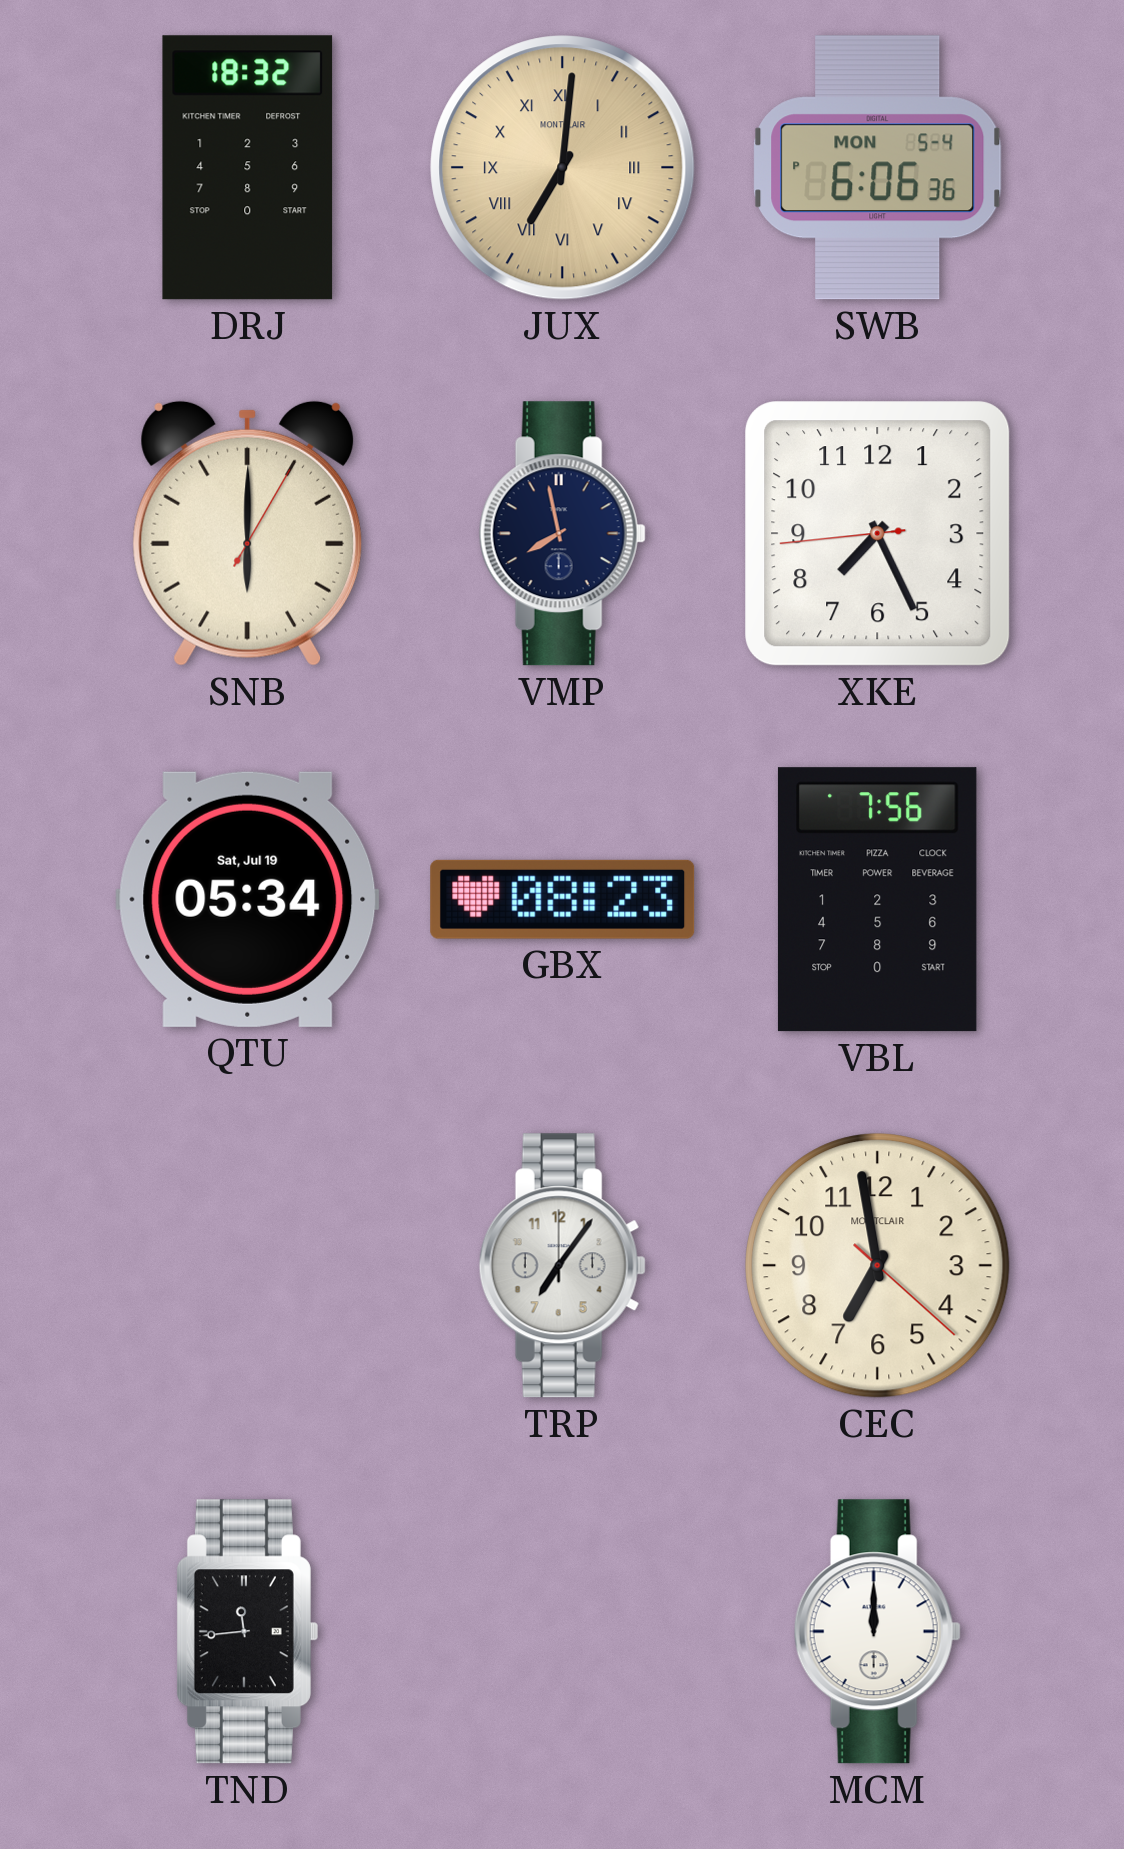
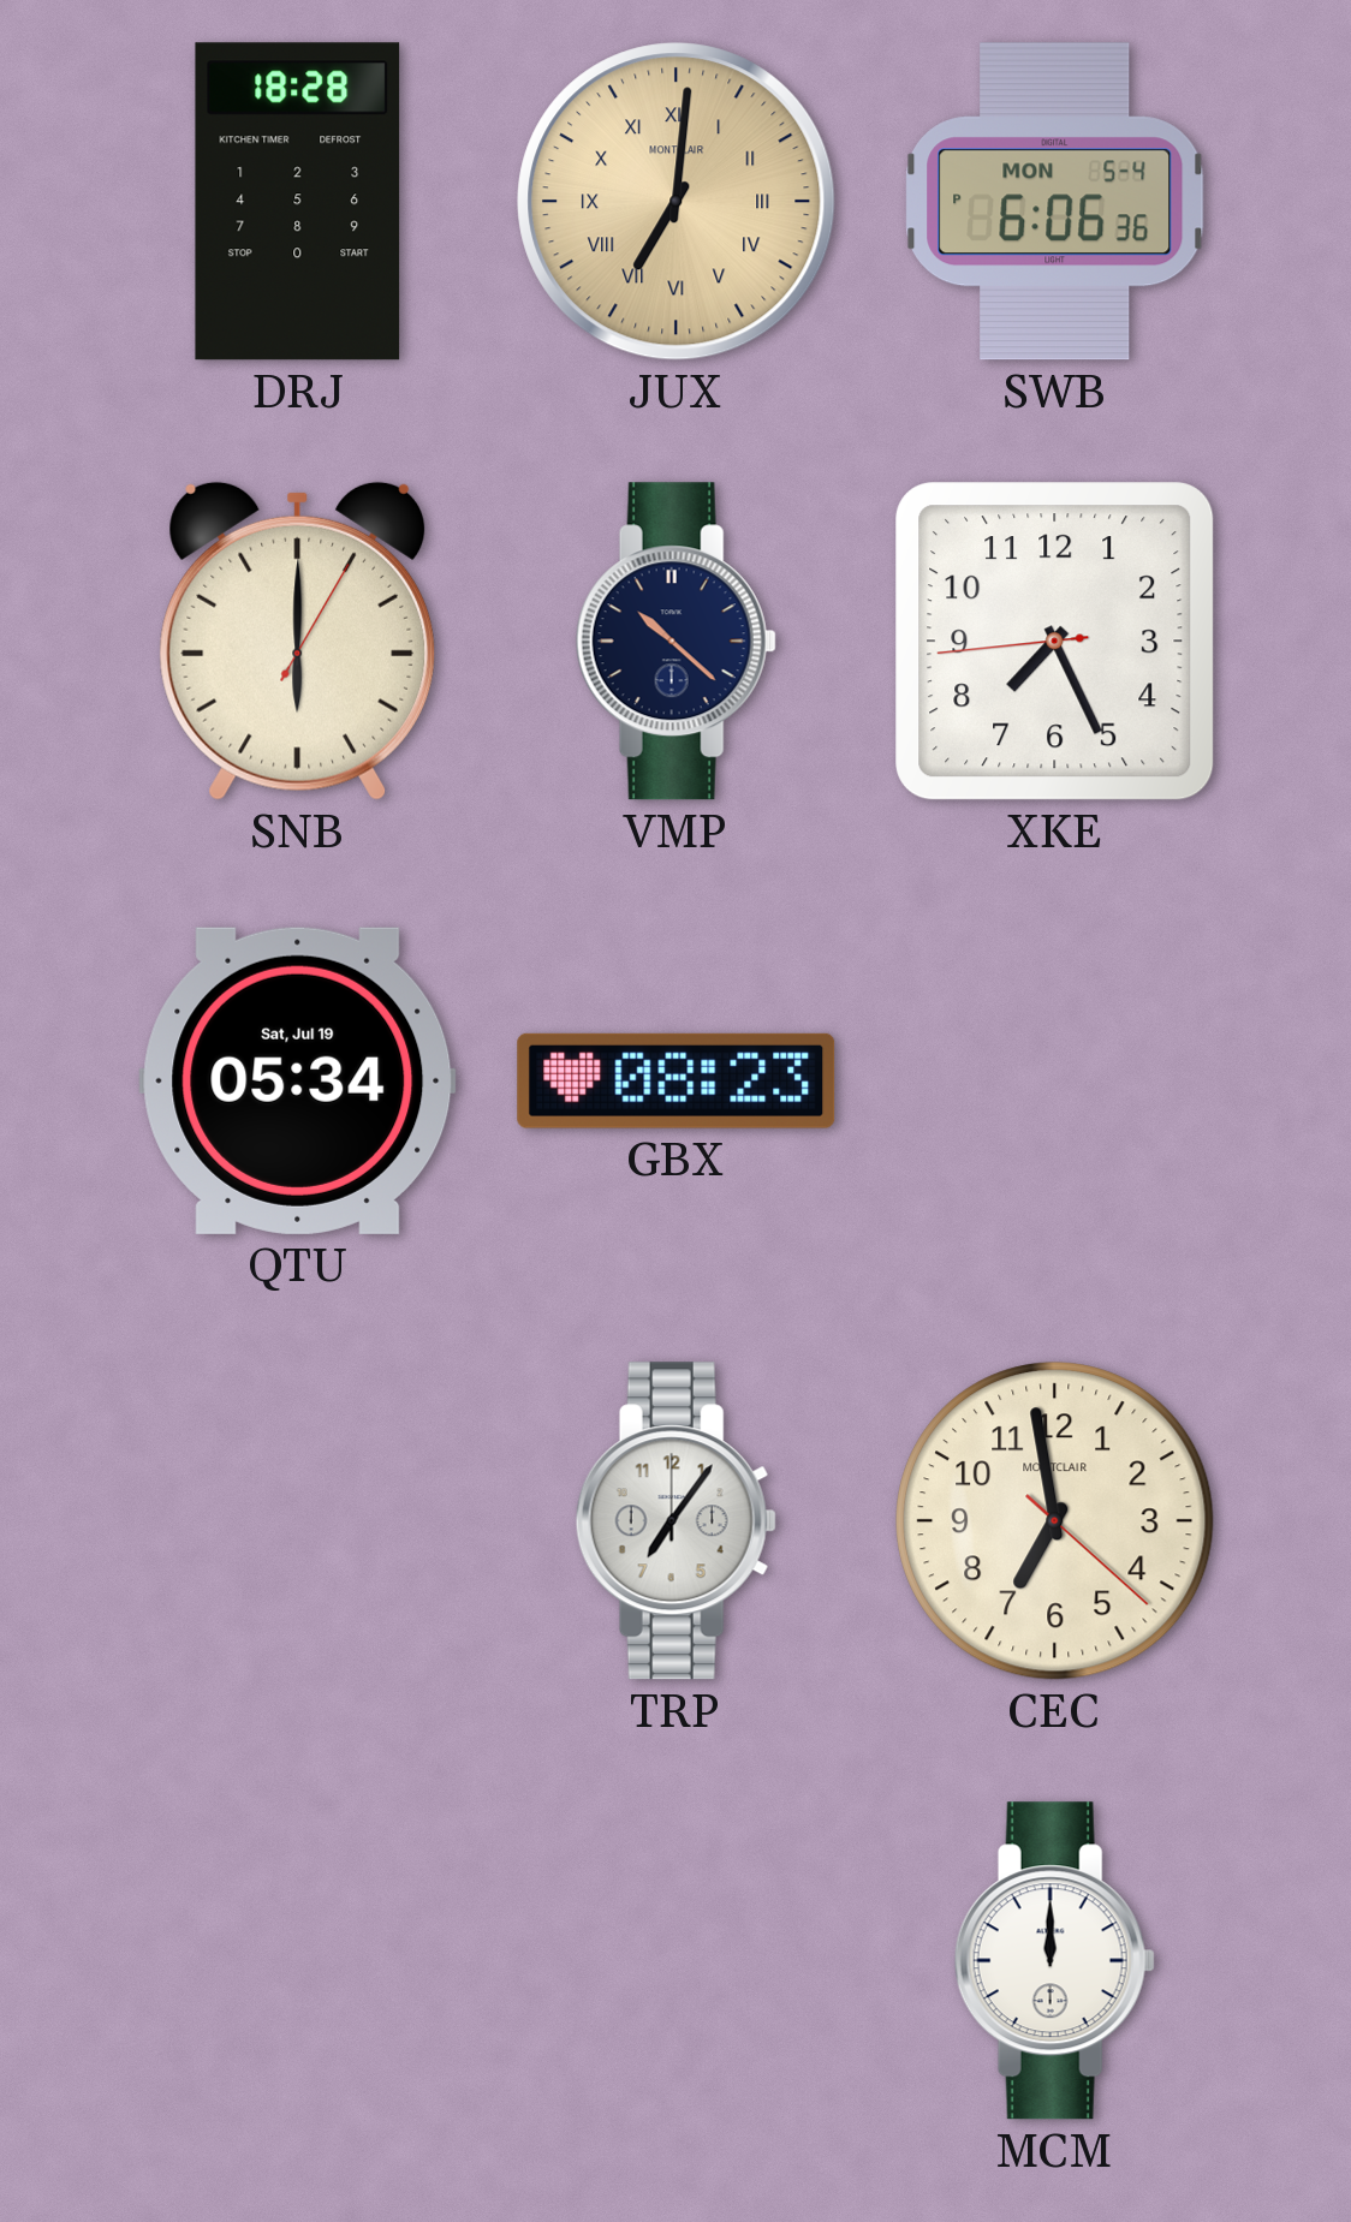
DRJ: 18:32 -> 18:28
VMP: 7:58 -> 10:22
VBL: 7:56 -> none
TND: 11:44 -> none
